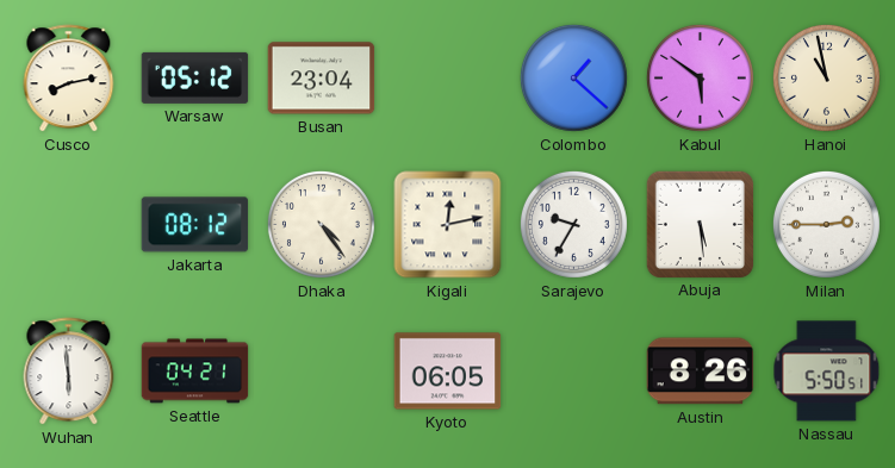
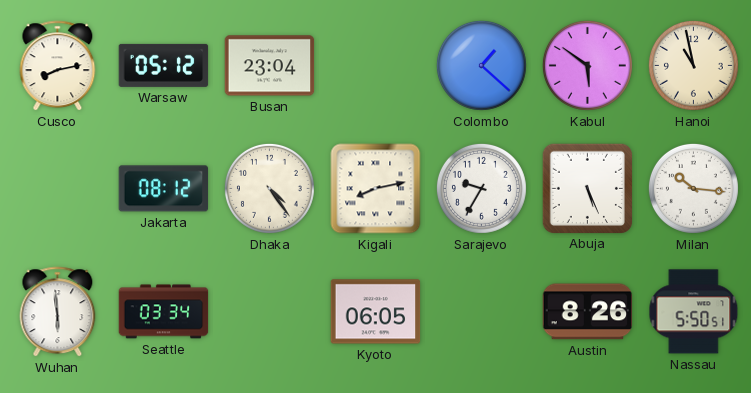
Kigali: 12:13 -> 8:13
Abuja: 5:29 -> 5:26
Milan: 2:45 -> 10:16
Seattle: 04:21 -> 03:34
